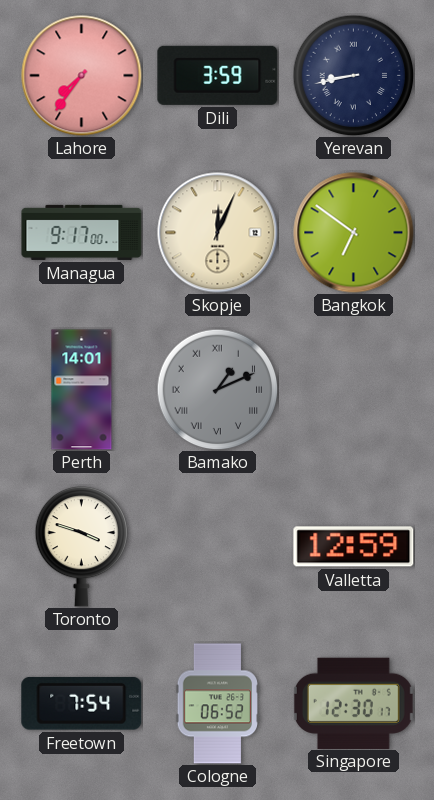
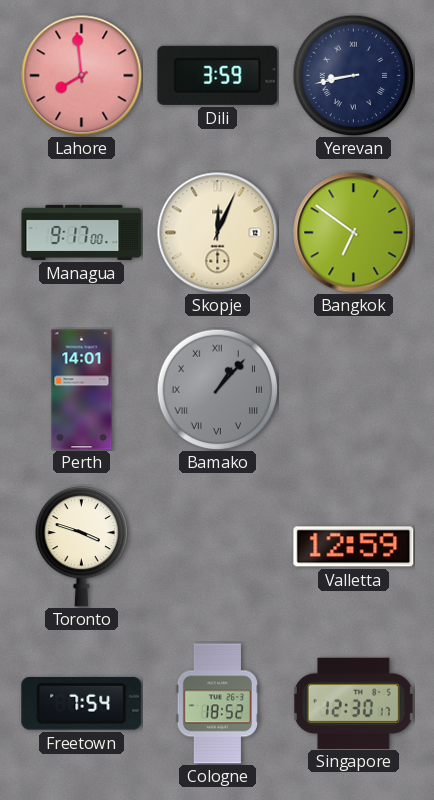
Lahore: 7:36 -> 7:59
Bamako: 1:11 -> 1:07
Cologne: 06:52 -> 18:52
